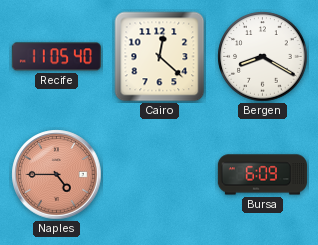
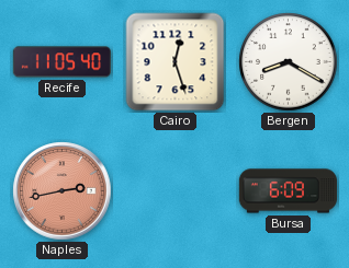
Cairo: 12:22 -> 12:27
Naples: 4:45 -> 2:43
